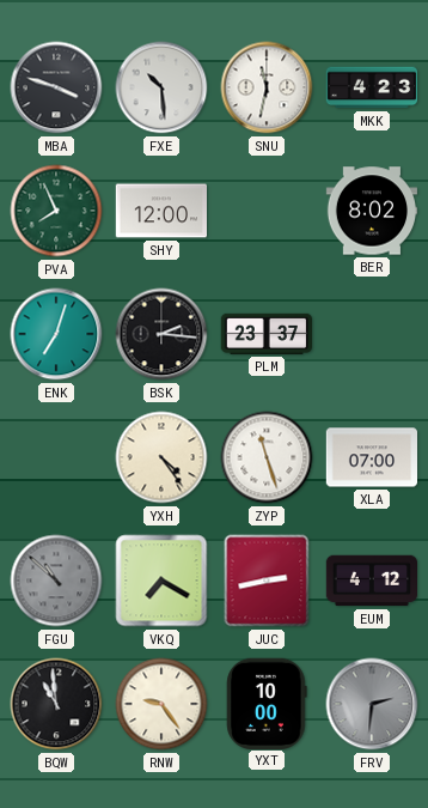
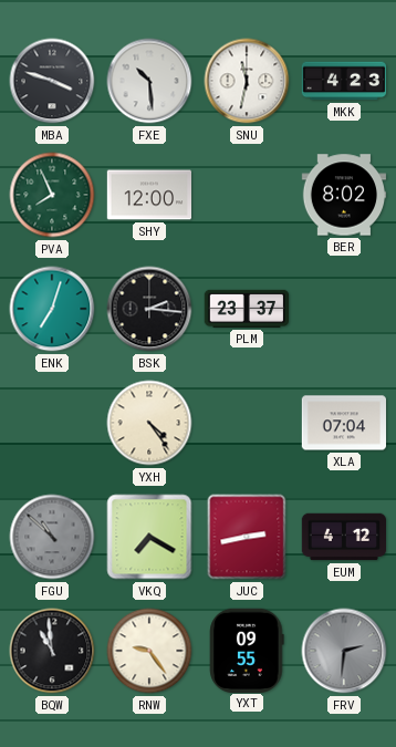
ZYP: 11:27 -> none
XLA: 07:00 -> 07:04
YXT: 10:00 -> 09:55
